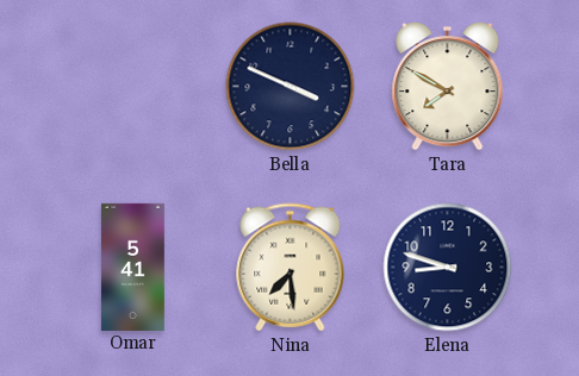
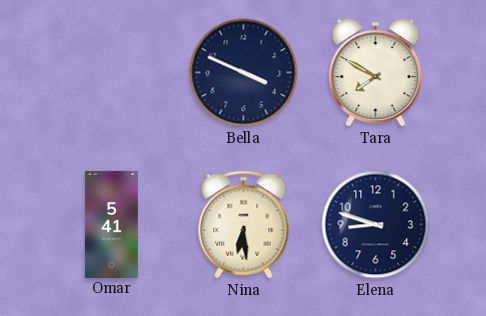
Nina: 7:29 -> 6:29
